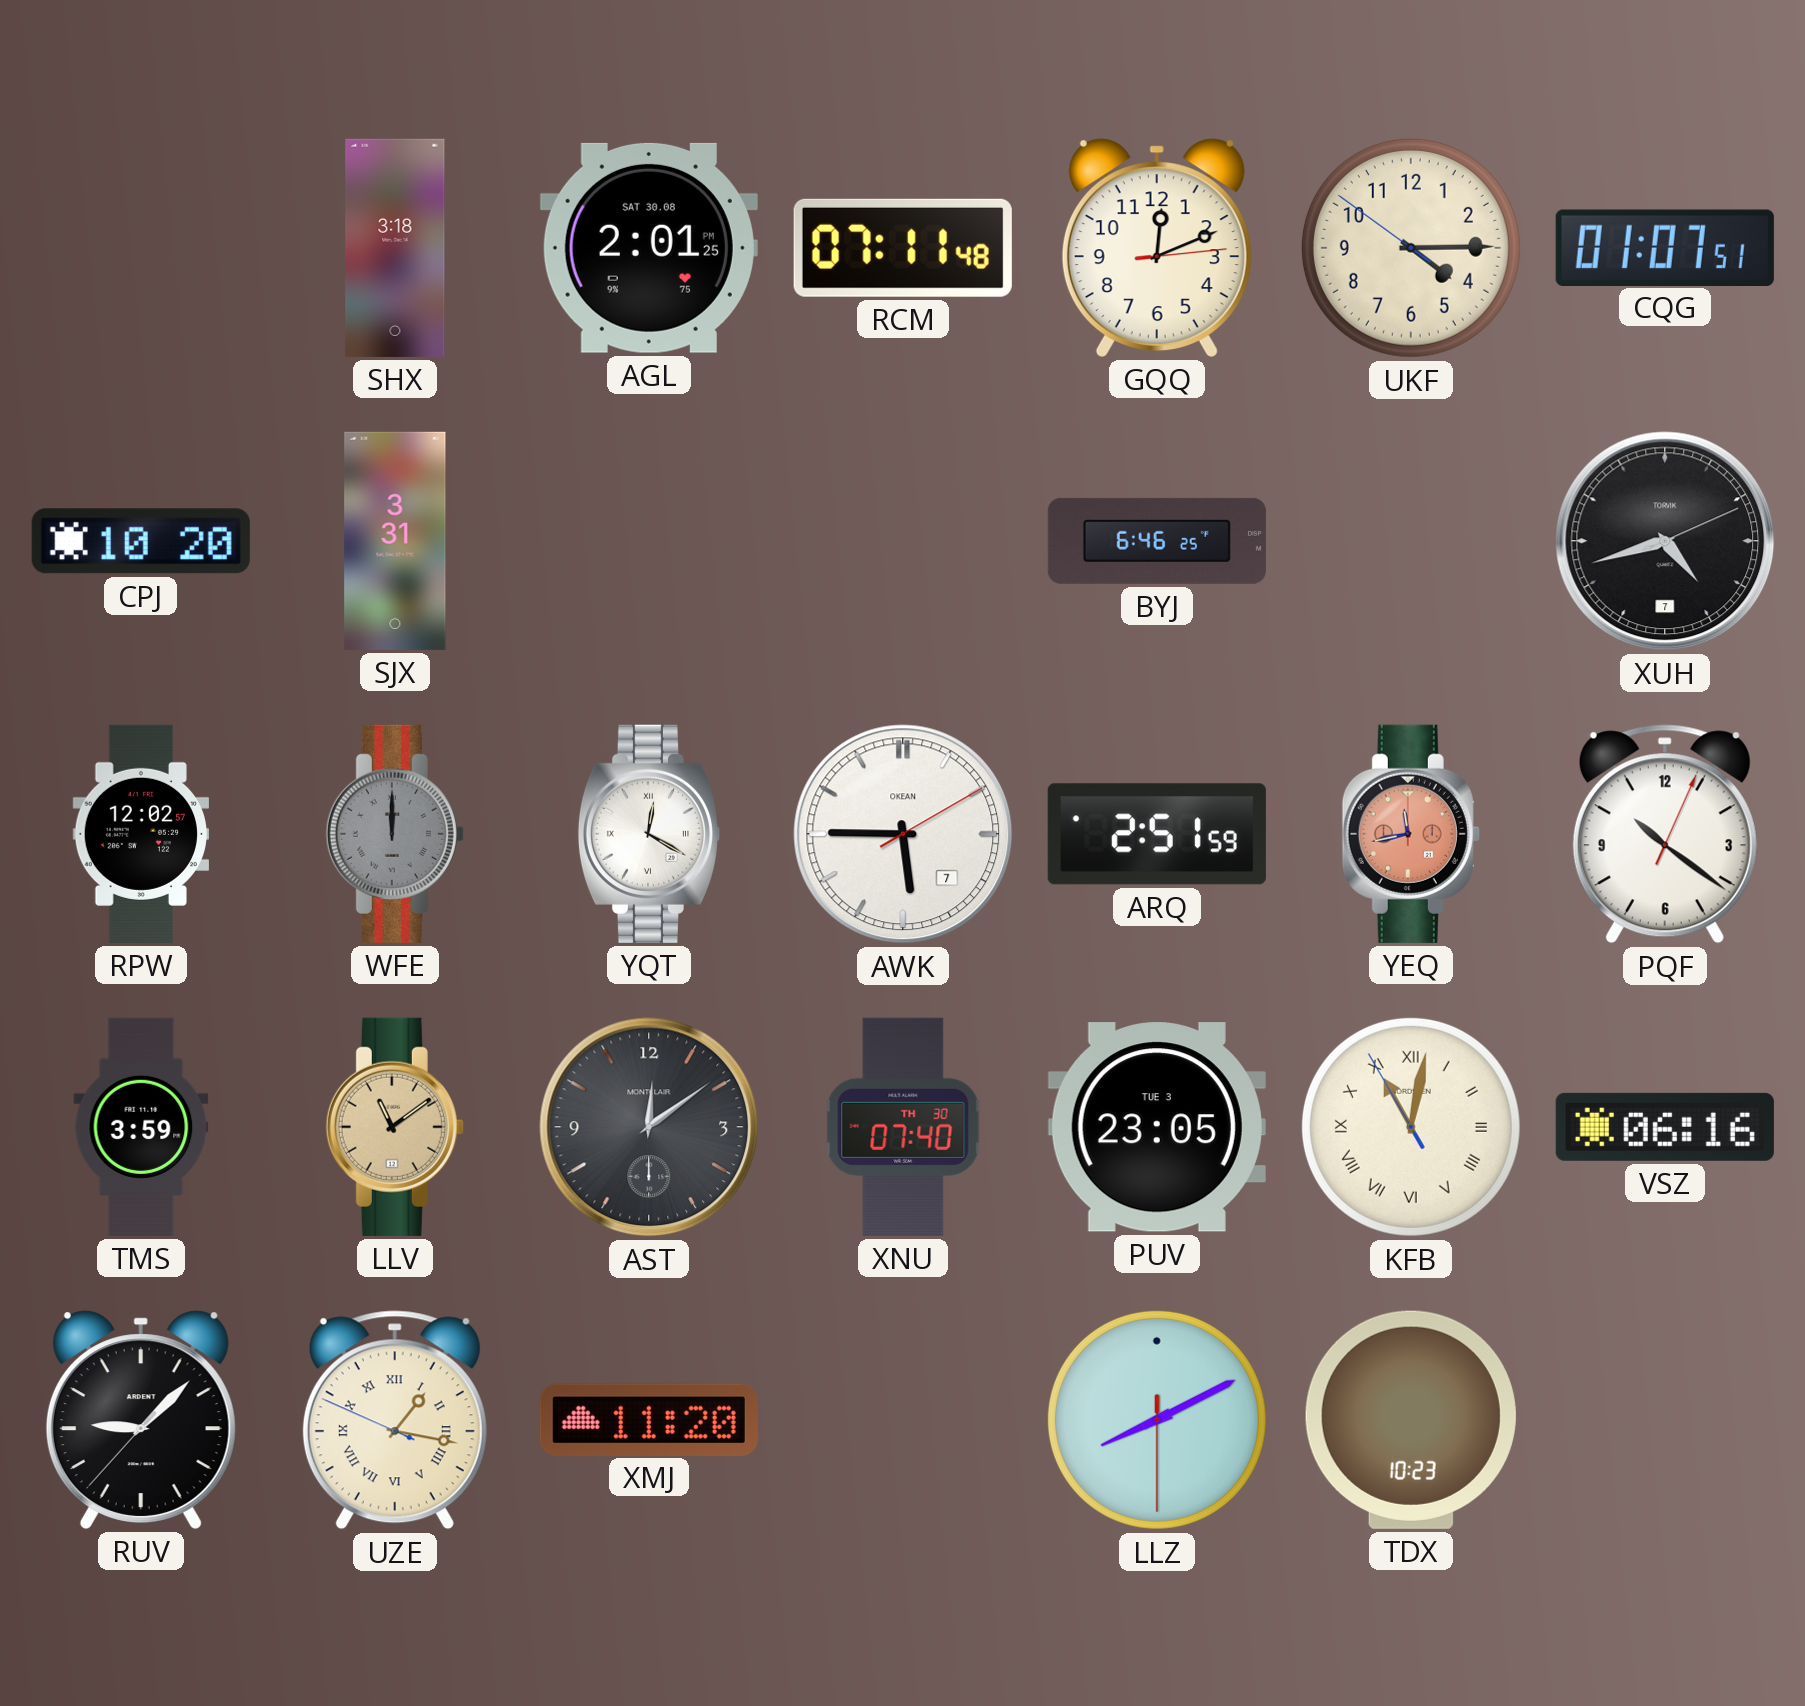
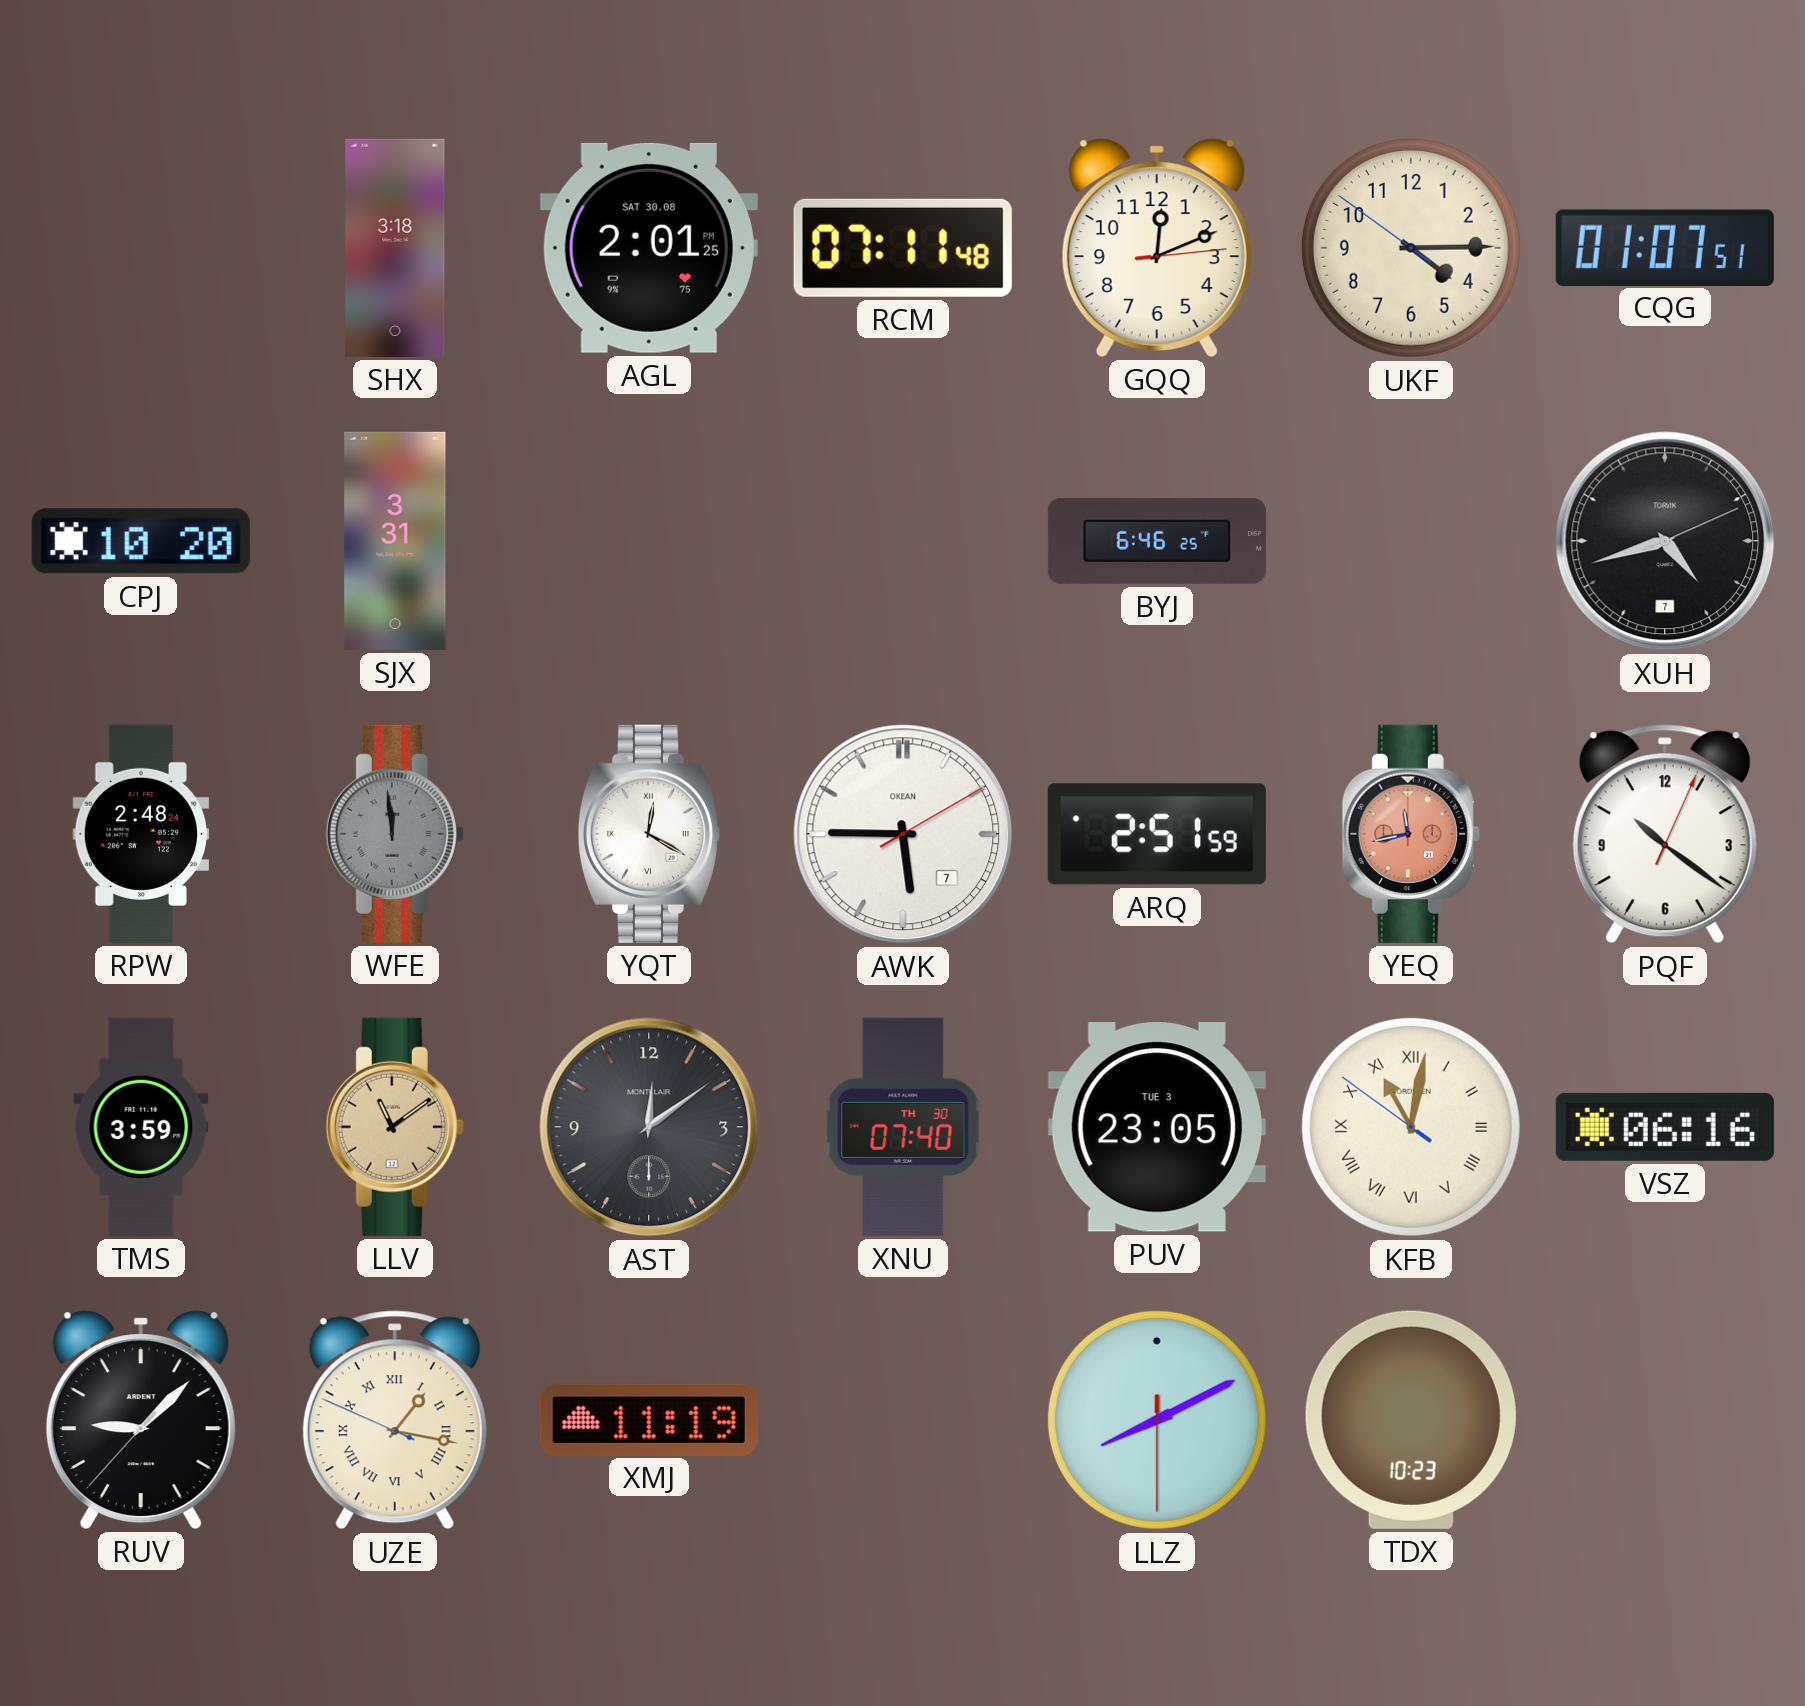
RPW: 12:02 -> 2:48
WFE: 12:00 -> 11:59
KFB: 11:01:55 -> 11:01:51
XMJ: 11:20 -> 11:19
